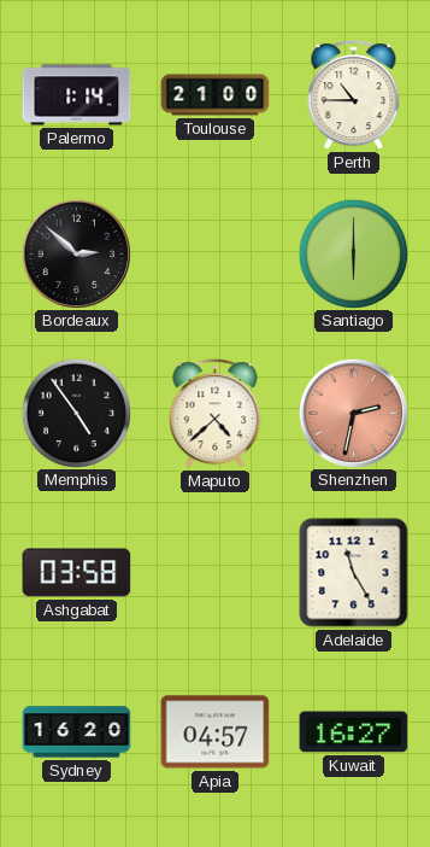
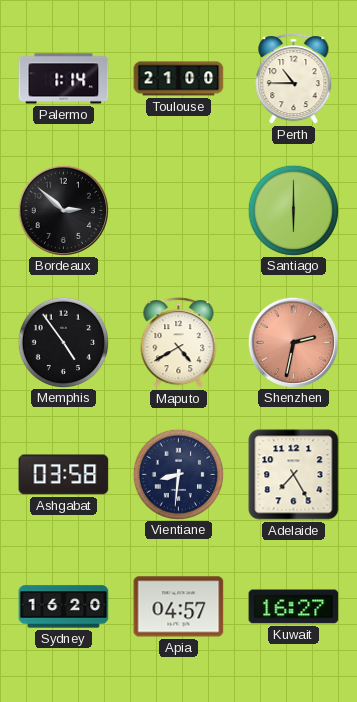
Maputo: 4:38 -> 4:40
Vientiane: none -> 8:31
Adelaide: 11:25 -> 7:25
